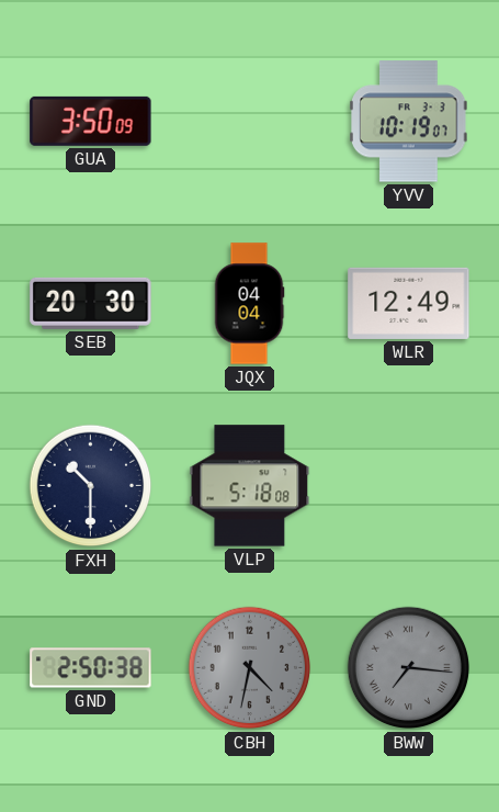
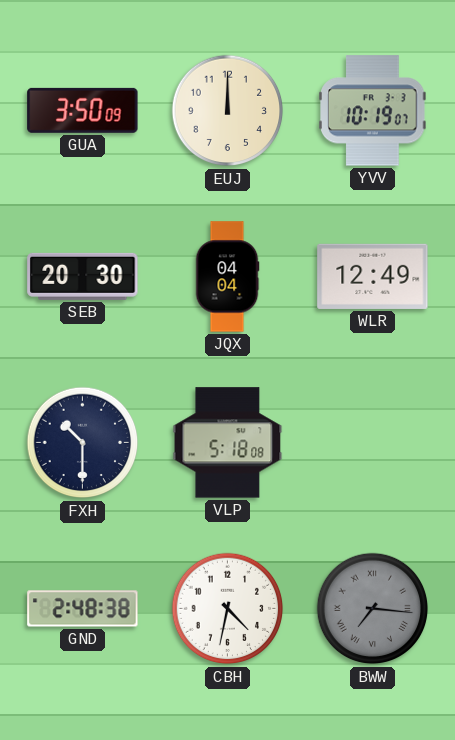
EUJ: none -> 12:00
GND: 2:50 -> 2:48
CBH dial: grey -> white
